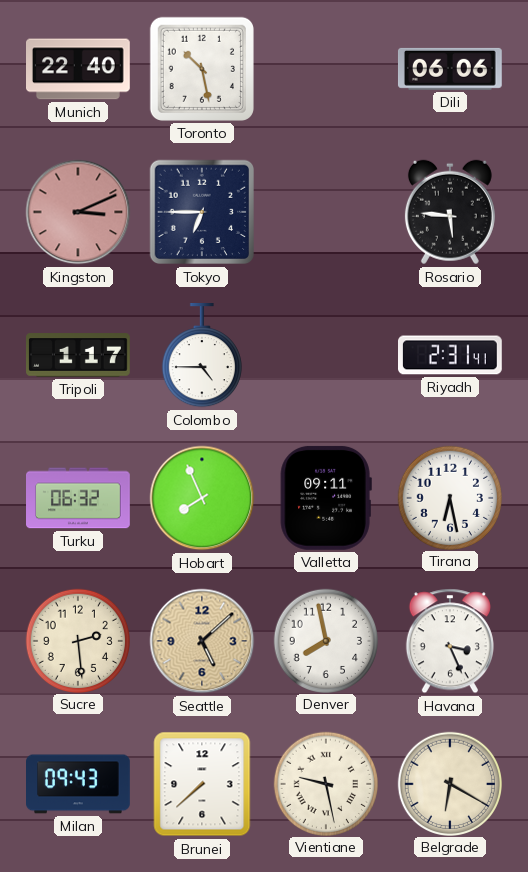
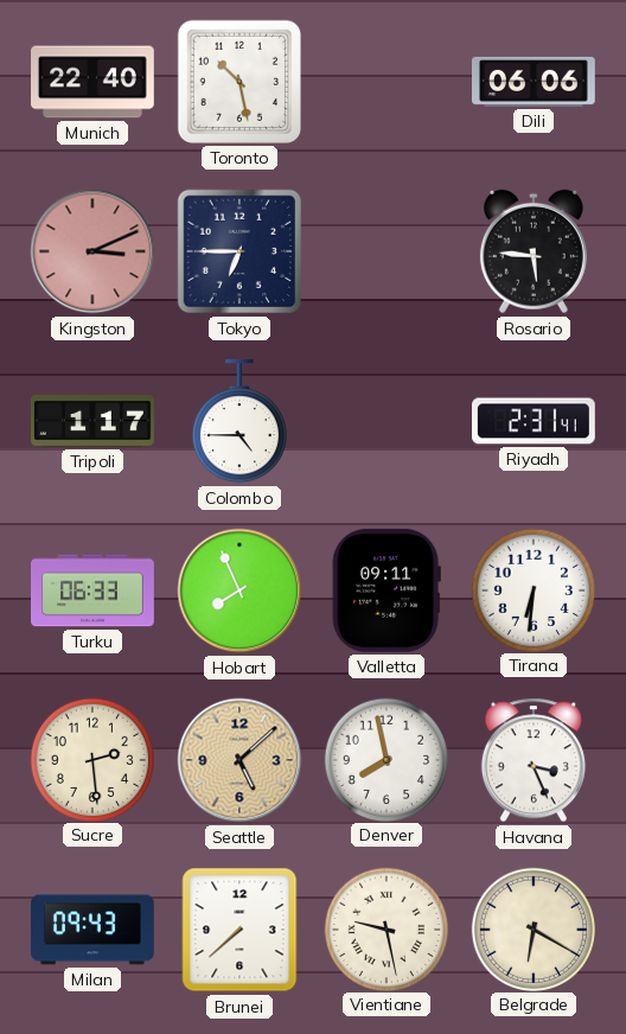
Turku: 06:32 -> 06:33
Tirana: 6:28 -> 6:31
